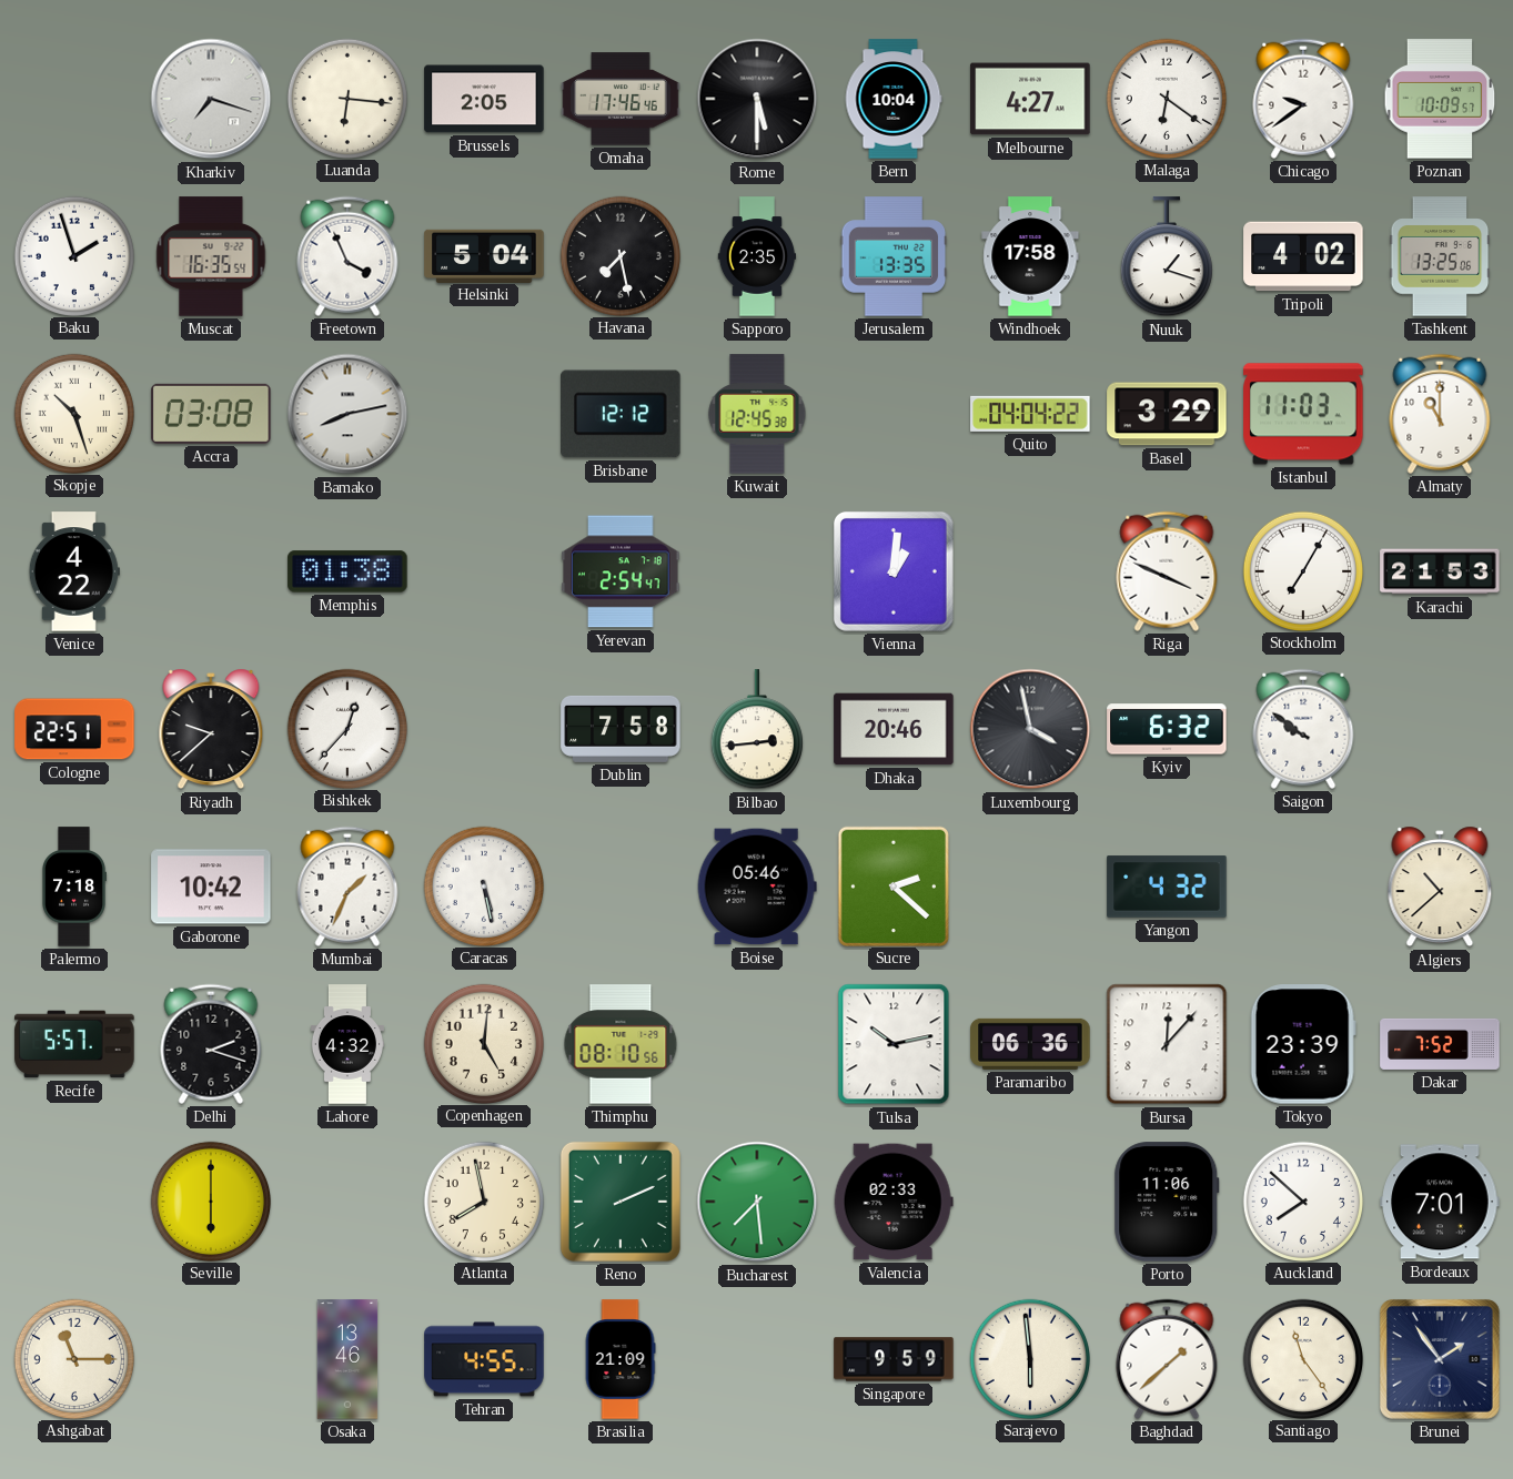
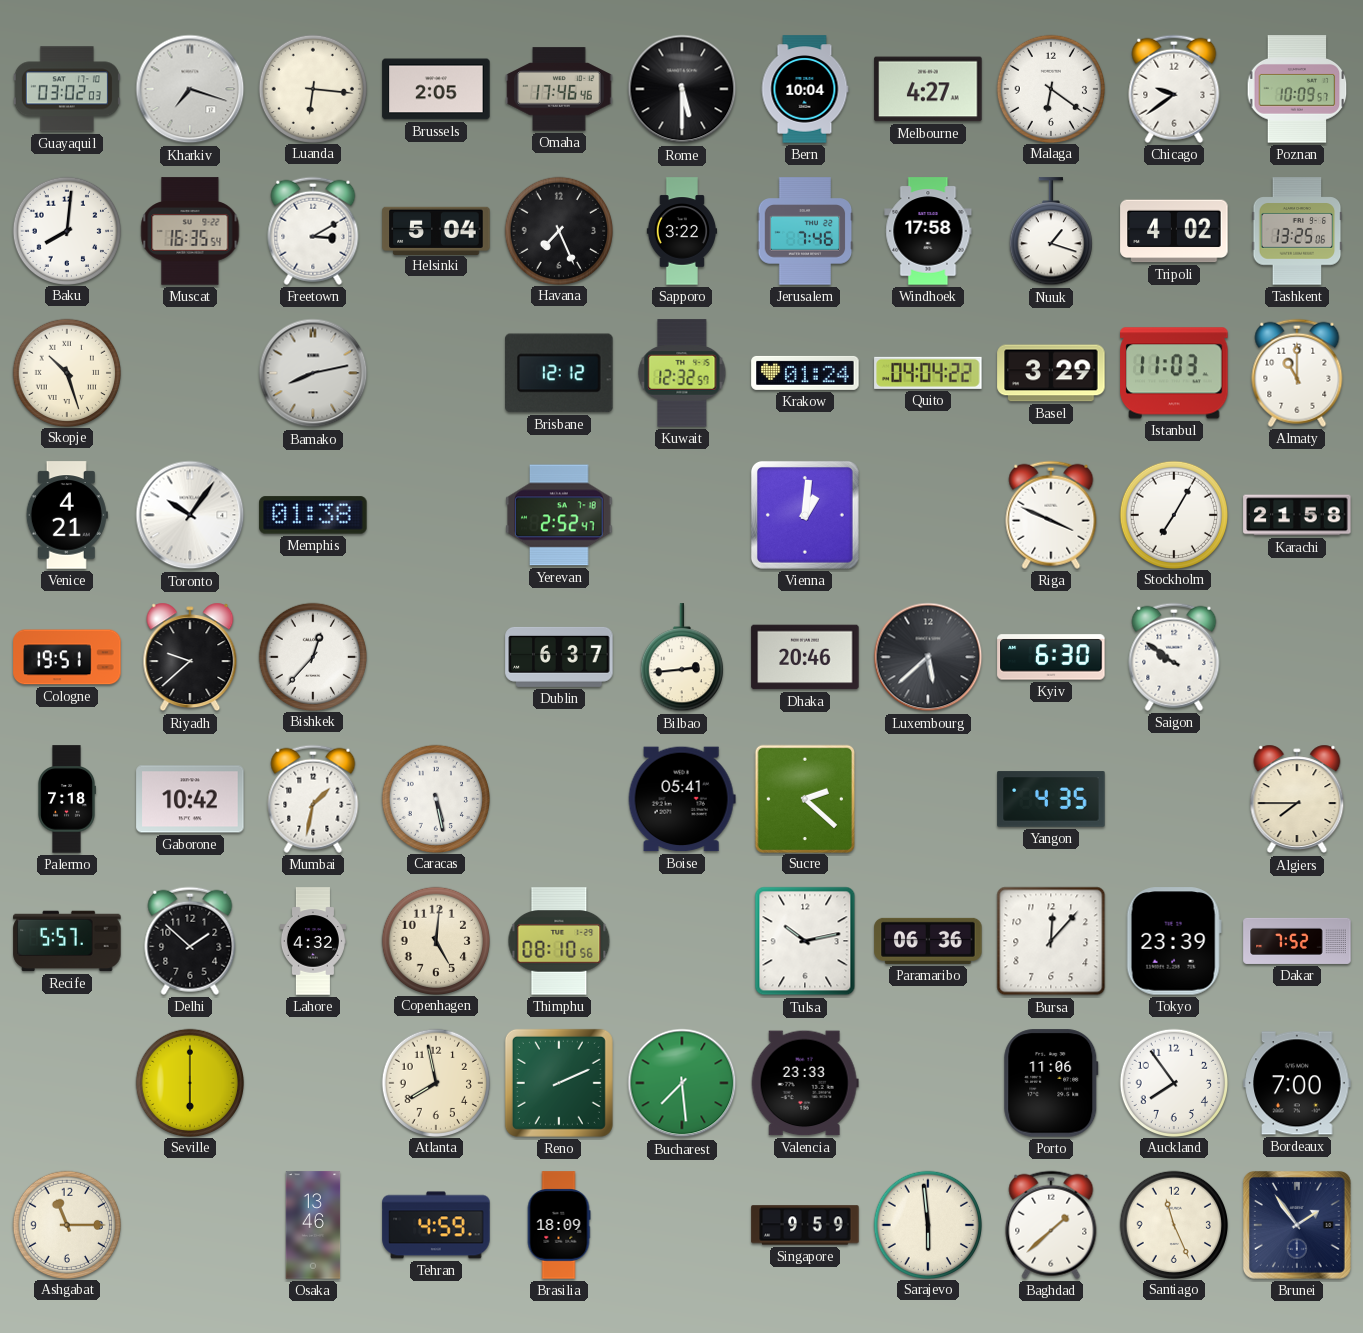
Guayaquil: none -> 03:02
Baku: 1:57 -> 8:01
Freetown: 3:56 -> 3:10
Havana: 7:28 -> 7:26
Sapporo: 2:35 -> 3:22
Jerusalem: 13:35 -> 7:46
Accra: 03:08 -> none
Kuwait: 12:45 -> 12:32
Krakow: none -> 01:24
Venice: 4:22 -> 4:21
Toronto: none -> 10:06
Yerevan: 2:54 -> 2:52
Karachi: 21:53 -> 21:58
Cologne: 22:51 -> 19:51
Dublin: 7:58 -> 6:37
Luxembourg: 3:58 -> 5:38
Kyiv: 6:32 -> 6:30
Mumbai: 1:34 -> 1:32
Boise: 05:46 -> 05:41
Yangon: 4:32 -> 4:35
Algiers: 10:38 -> 7:45
Delhi: 2:18 -> 1:52
Valencia: 02:33 -> 23:33
Auckland: 7:52 -> 7:54
Bordeaux: 7:01 -> 7:00
Tehran: 4:55 -> 4:59
Brasilia: 21:09 -> 18:09
Santiago: 11:24 -> 11:26
